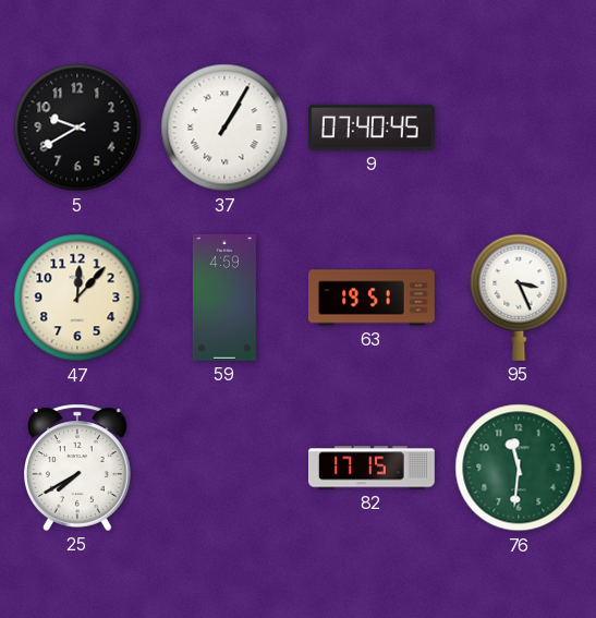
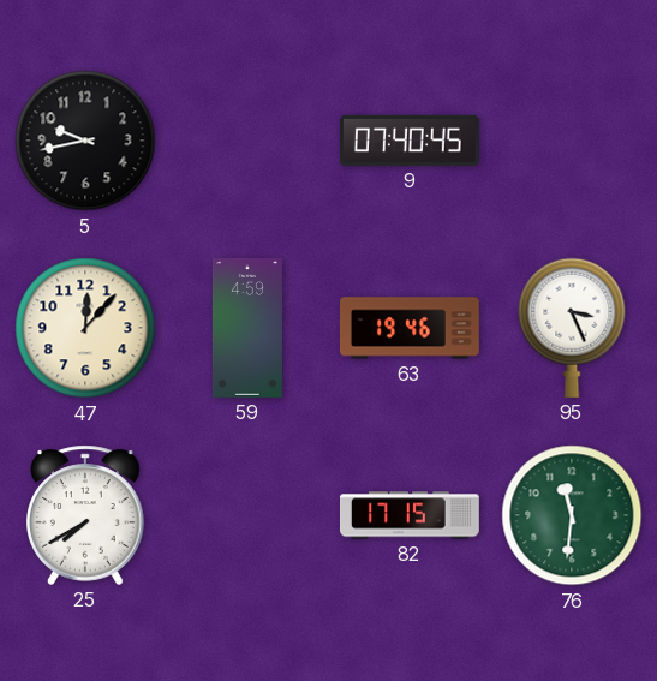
5: 9:40 -> 9:43
37: 1:05 -> none
63: 19:51 -> 19:46
